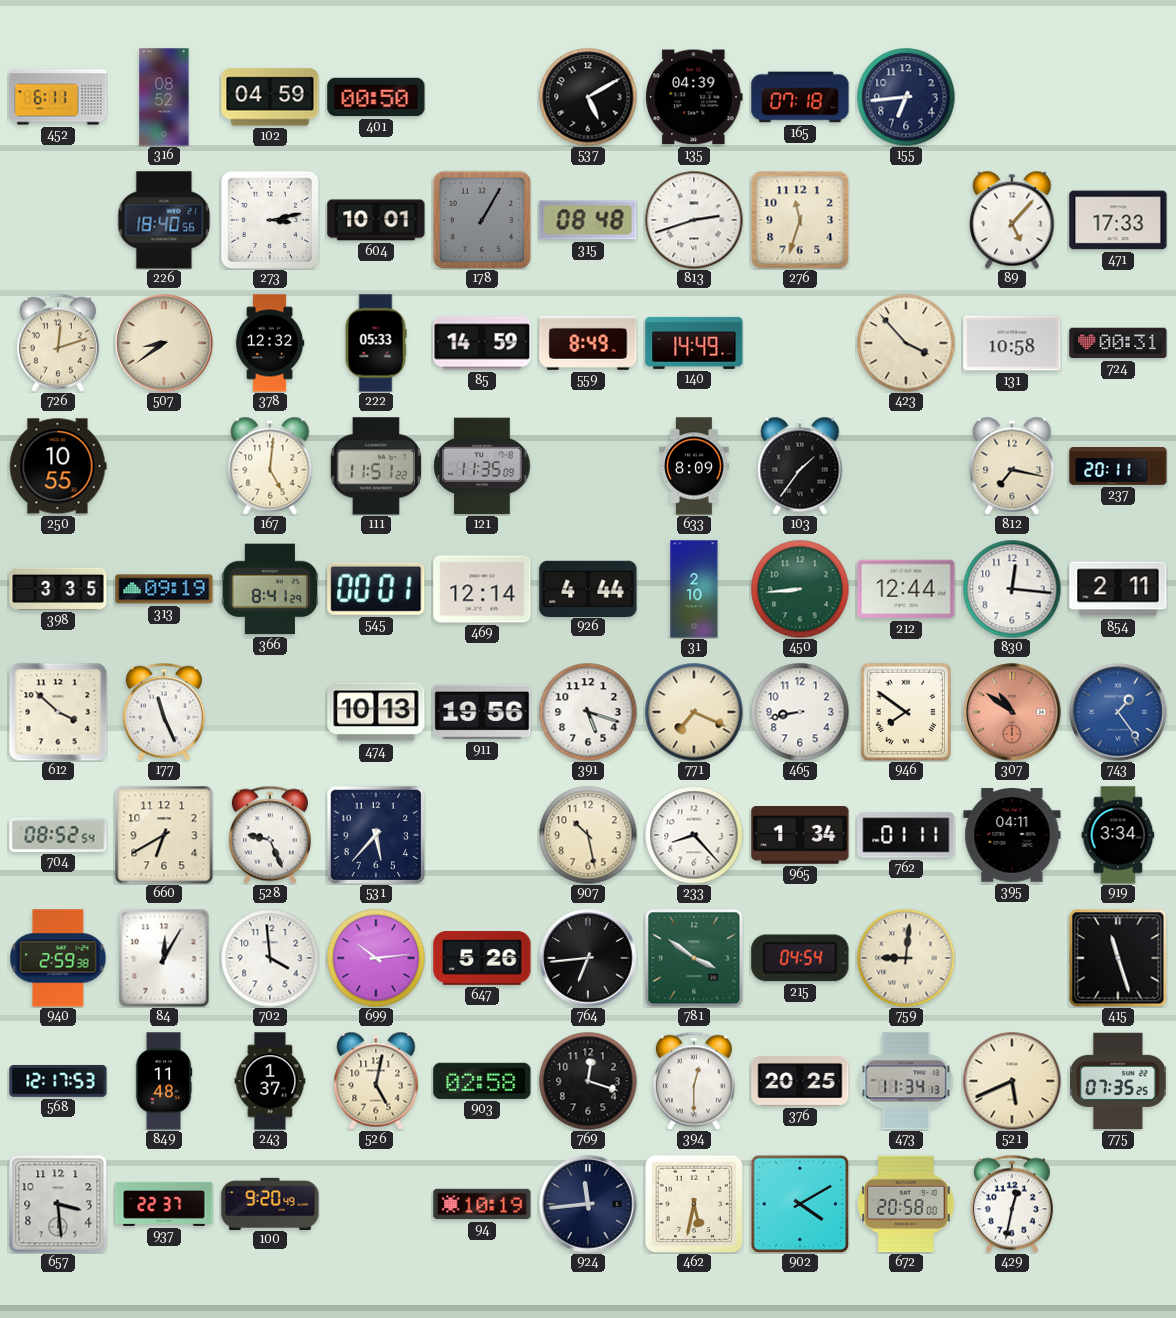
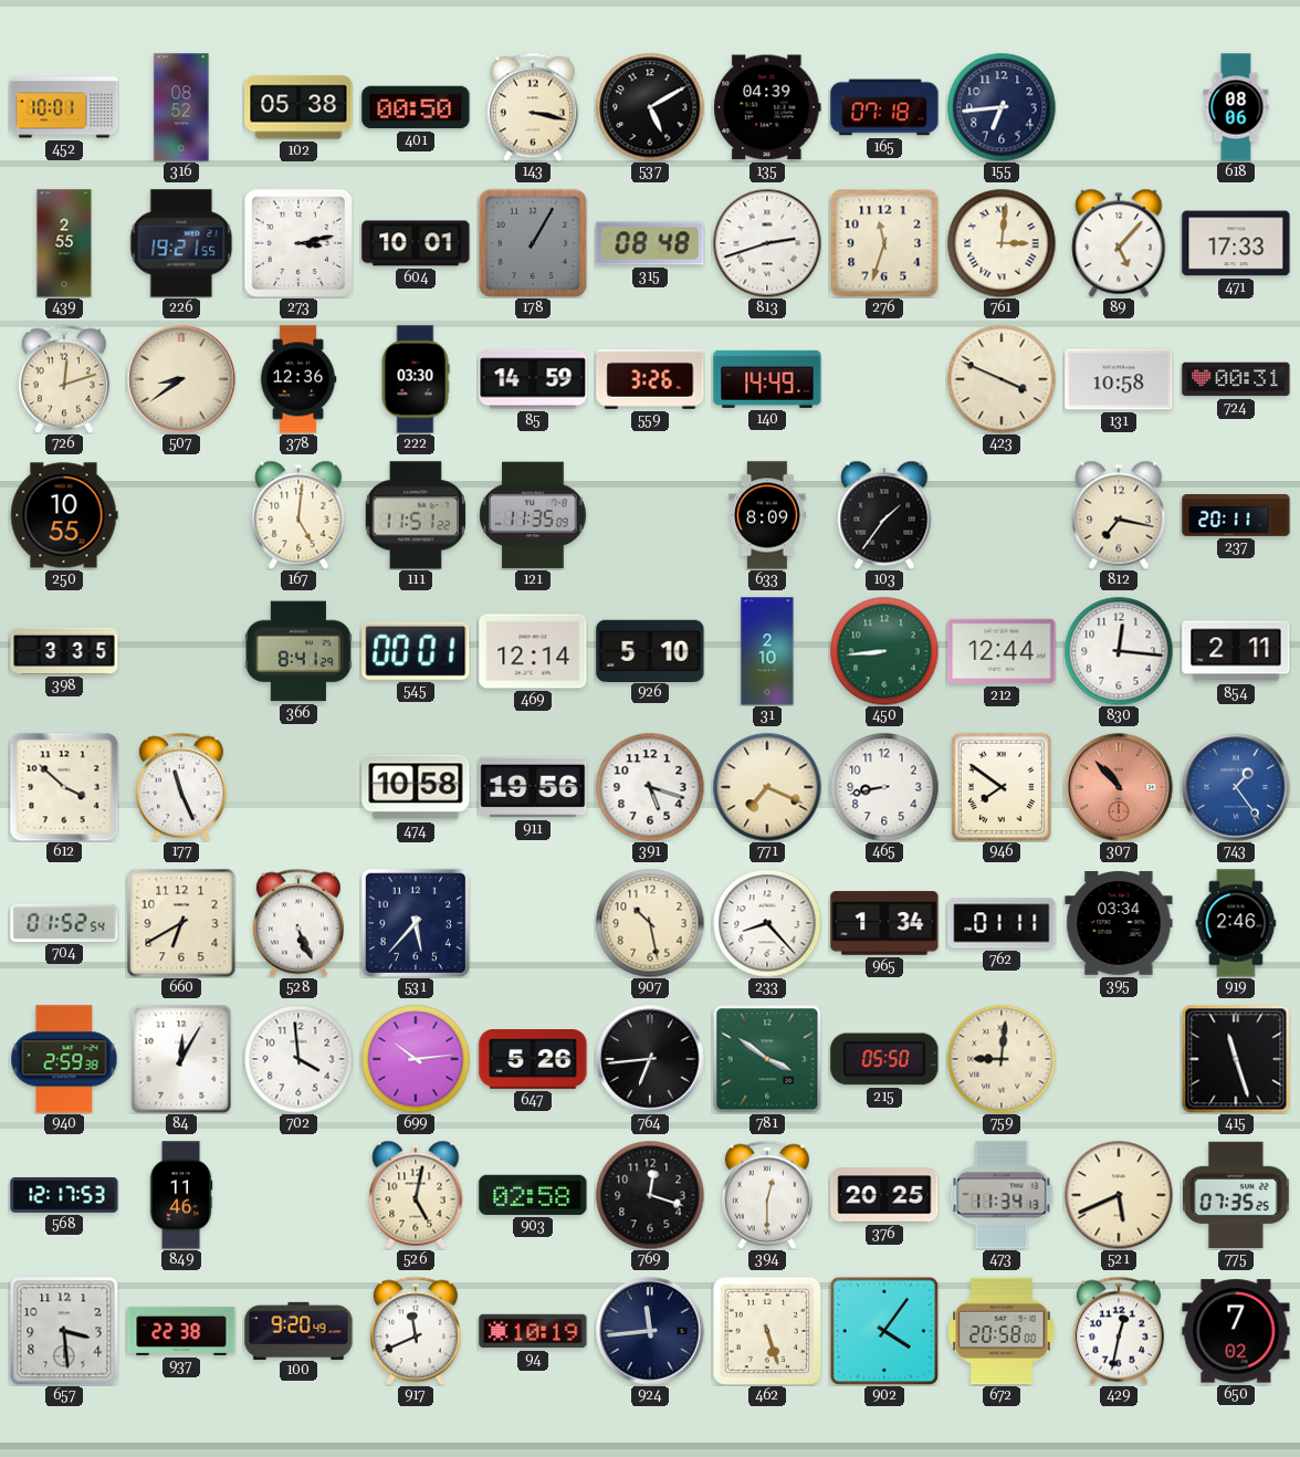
452: 6:11 -> 10:01
102: 04:59 -> 05:38
143: none -> 3:17
618: none -> 08:06
439: none -> 2:55
226: 18:40 -> 19:21
761: none -> 3:01
378: 12:32 -> 12:36
222: 05:33 -> 03:30
559: 8:49 -> 3:26
423: 3:53 -> 3:49
313: 09:19 -> none
926: 4:44 -> 5:10
474: 10:13 -> 10:58
307: 10:51 -> 10:53
704: 08:52 -> 01:52
528: 9:26 -> 5:26
395: 04:11 -> 03:34
919: 3:34 -> 2:46
215: 04:54 -> 05:50
849: 11:48 -> 11:46
243: 1:37 -> none
937: 22:37 -> 22:38
917: none -> 11:41
462: 5:32 -> 5:27
902: 4:10 -> 4:06
650: none -> 7:02
